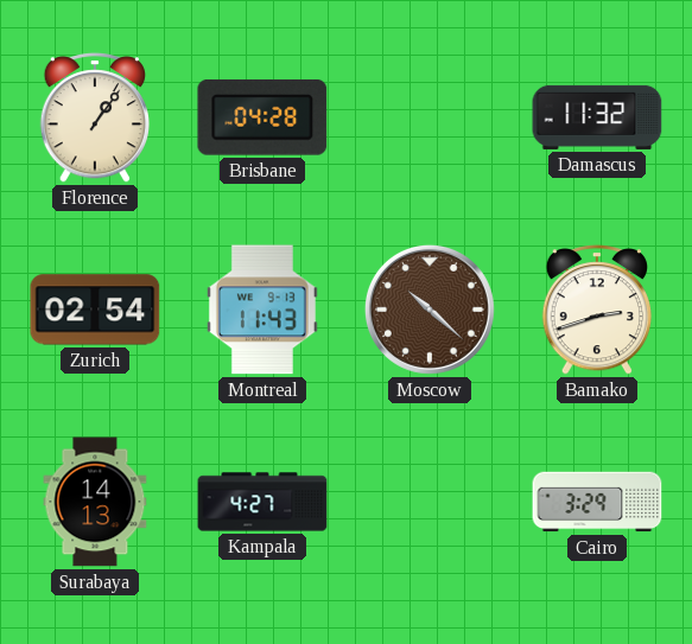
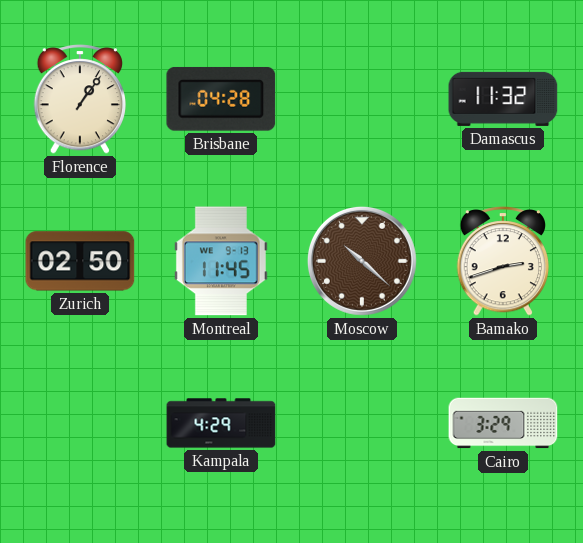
Zurich: 02:54 -> 02:50
Montreal: 11:43 -> 11:45
Surabaya: 14:13 -> none
Kampala: 4:27 -> 4:29
